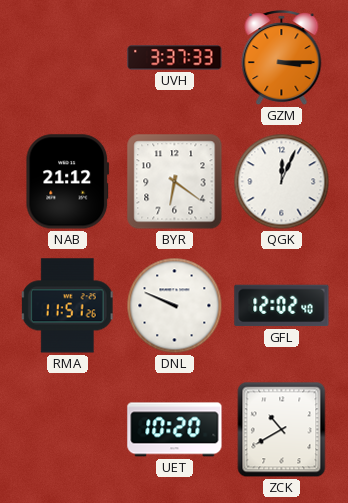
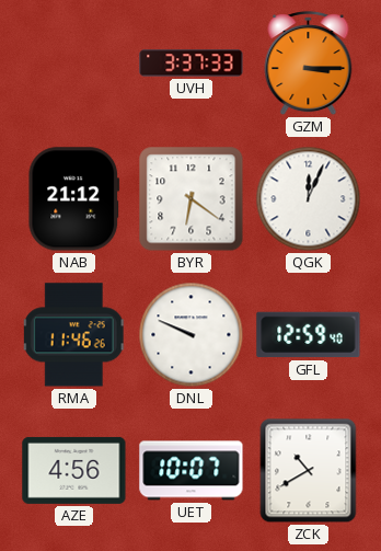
RMA: 11:51 -> 11:46
GFL: 12:02 -> 12:59
AZE: none -> 4:56
UET: 10:20 -> 10:07
